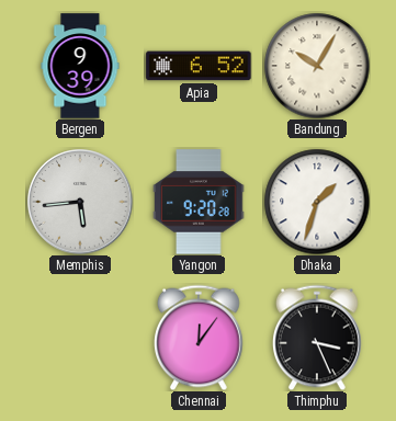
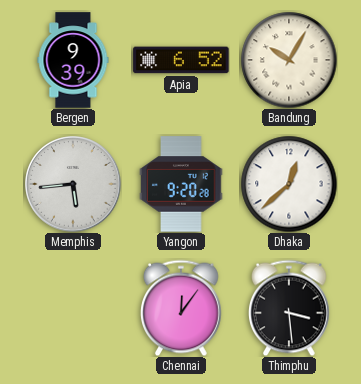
Dhaka: 1:33 -> 12:38
Thimphu: 3:26 -> 3:29
